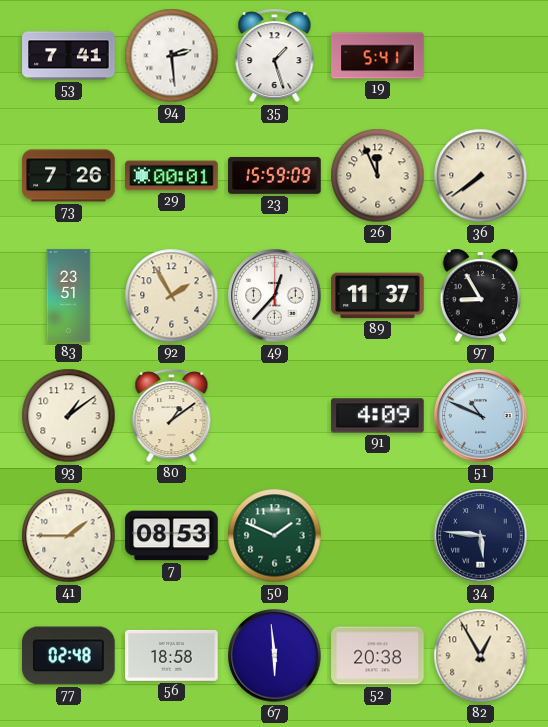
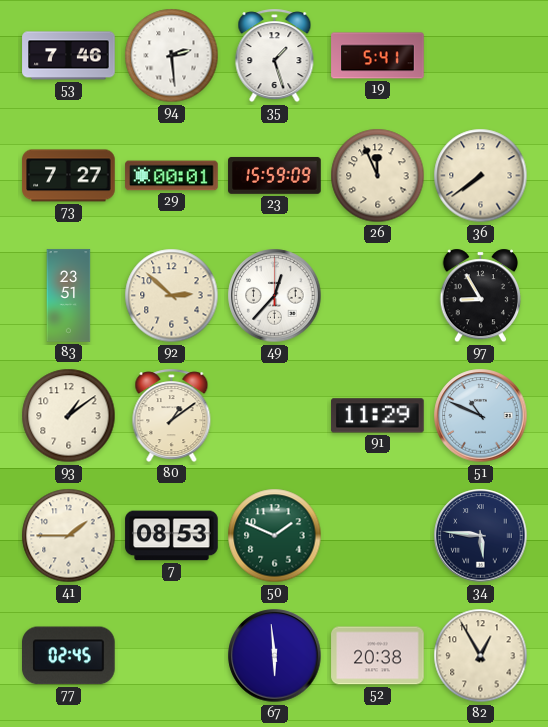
53: 7:41 -> 7:46
73: 7:26 -> 7:27
92: 1:55 -> 2:52
89: 11:37 -> none
91: 4:09 -> 11:29
77: 02:48 -> 02:45
56: 18:58 -> none
